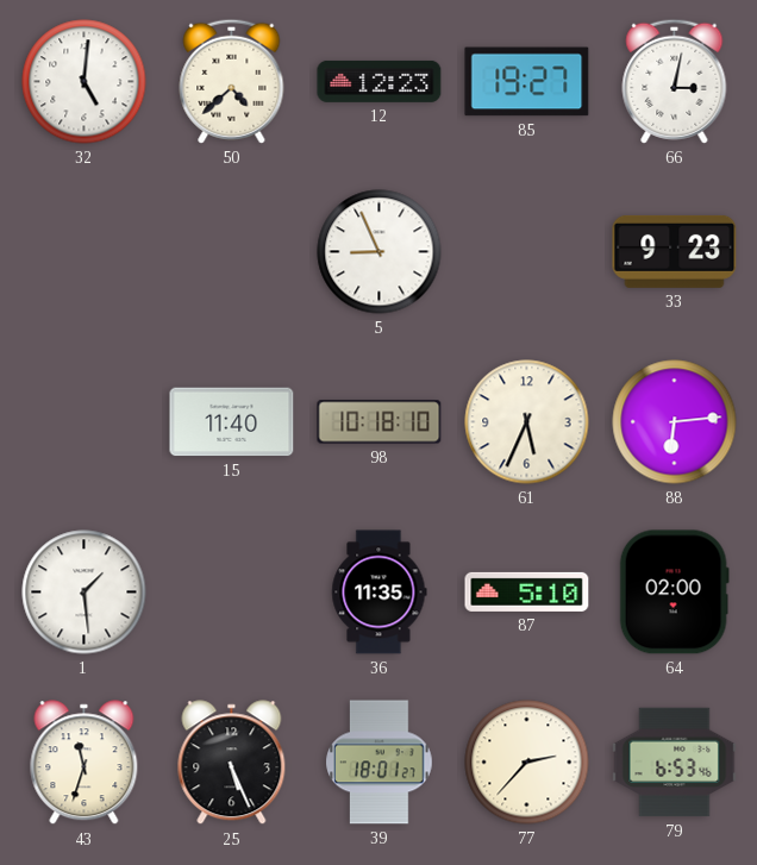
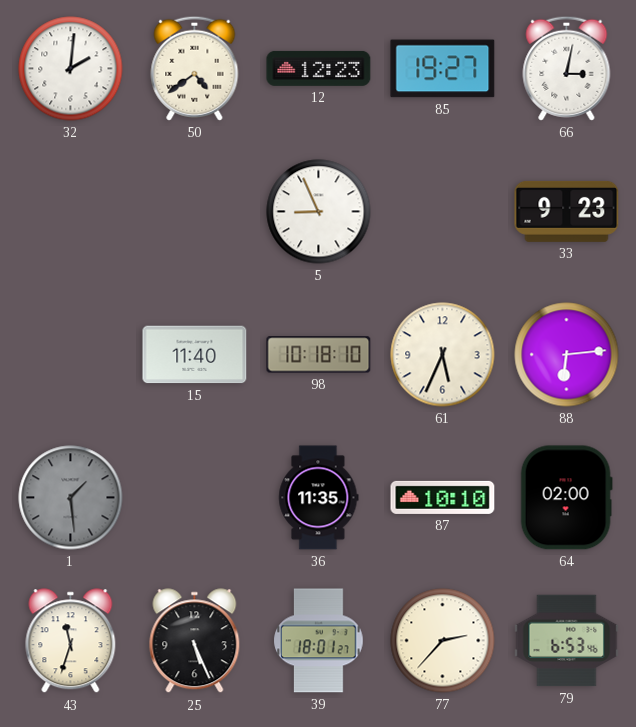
32: 5:01 -> 2:01
50: 4:38 -> 4:39
1 dial: white -> grey
87: 5:10 -> 10:10
